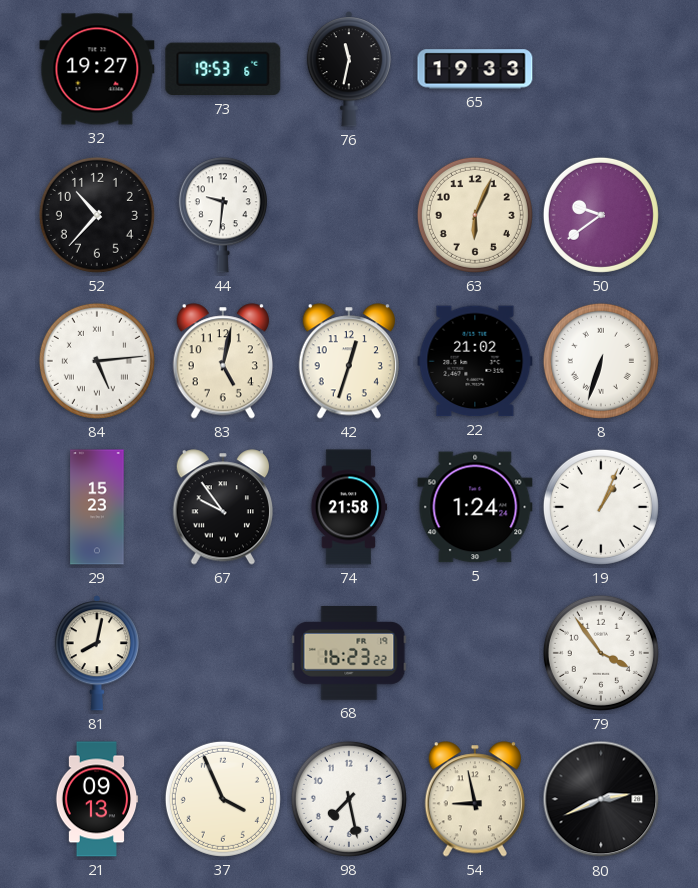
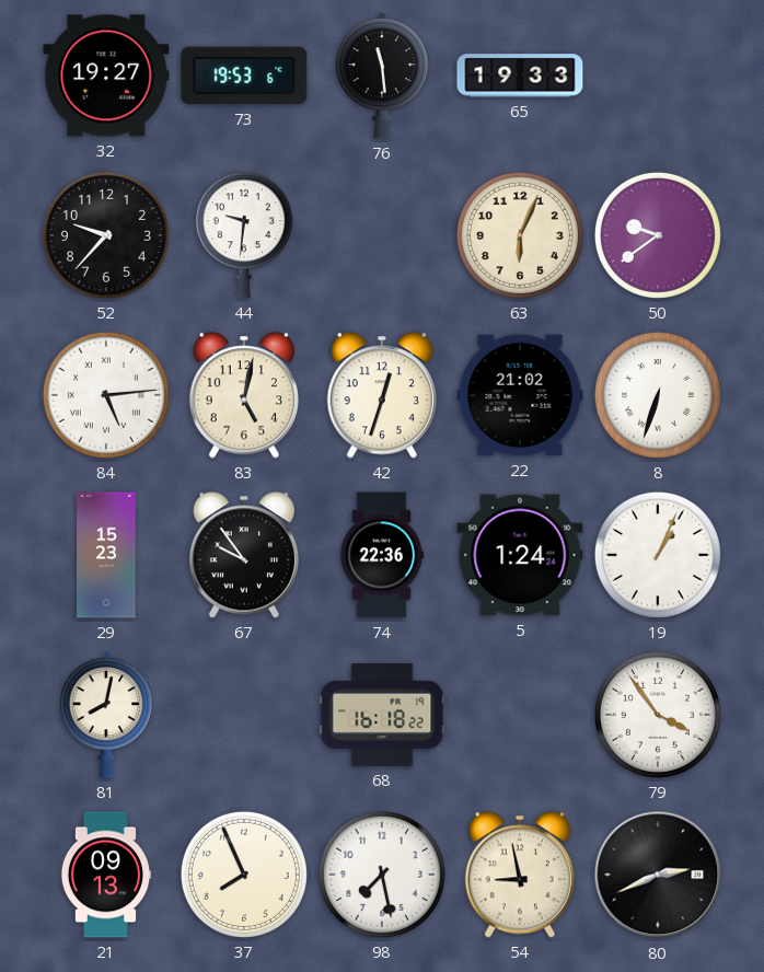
76: 11:32 -> 11:29
52: 10:37 -> 9:37
74: 21:58 -> 22:36
68: 16:23 -> 16:18
37: 3:56 -> 7:56
